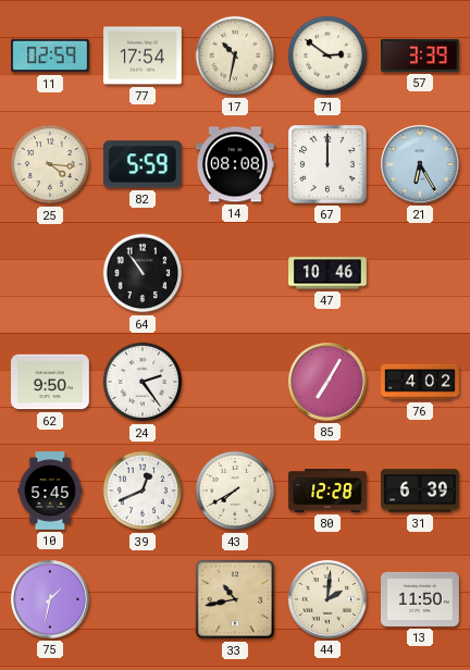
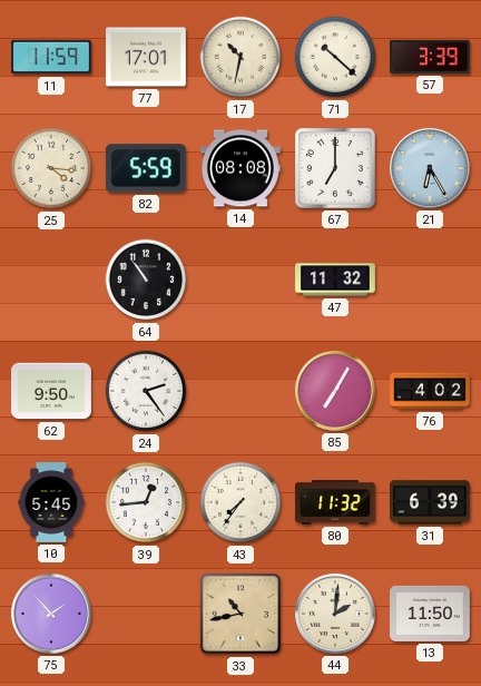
11: 02:59 -> 11:59
77: 17:54 -> 17:01
71: 2:51 -> 10:22
67: 12:00 -> 7:00
47: 10:46 -> 11:32
39: 12:41 -> 12:44
43: 7:40 -> 7:36
80: 12:28 -> 11:32
75: 1:32 -> 1:53
